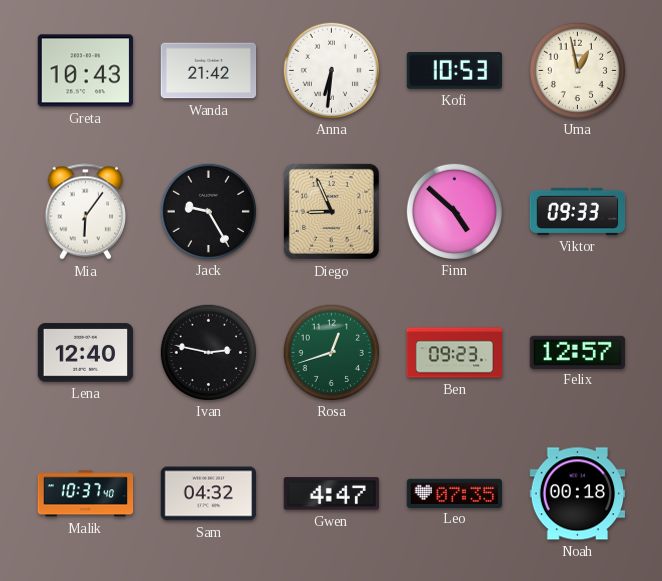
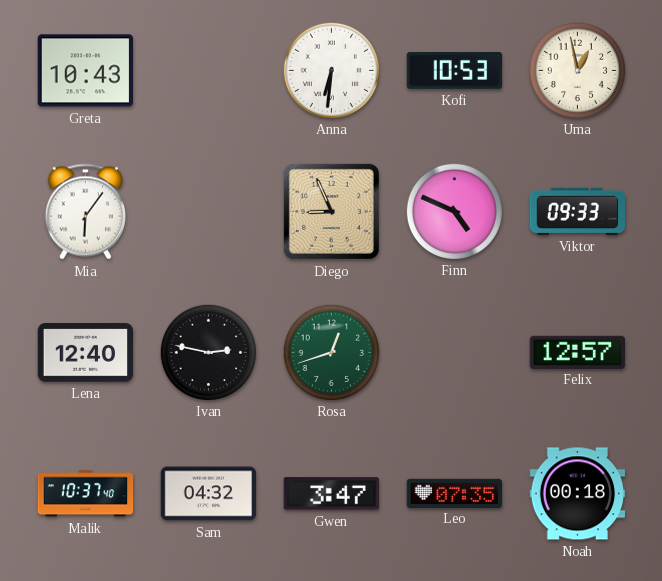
Wanda: 21:42 -> none
Jack: 9:25 -> none
Finn: 4:52 -> 4:49
Ben: 09:23 -> none
Gwen: 4:47 -> 3:47
